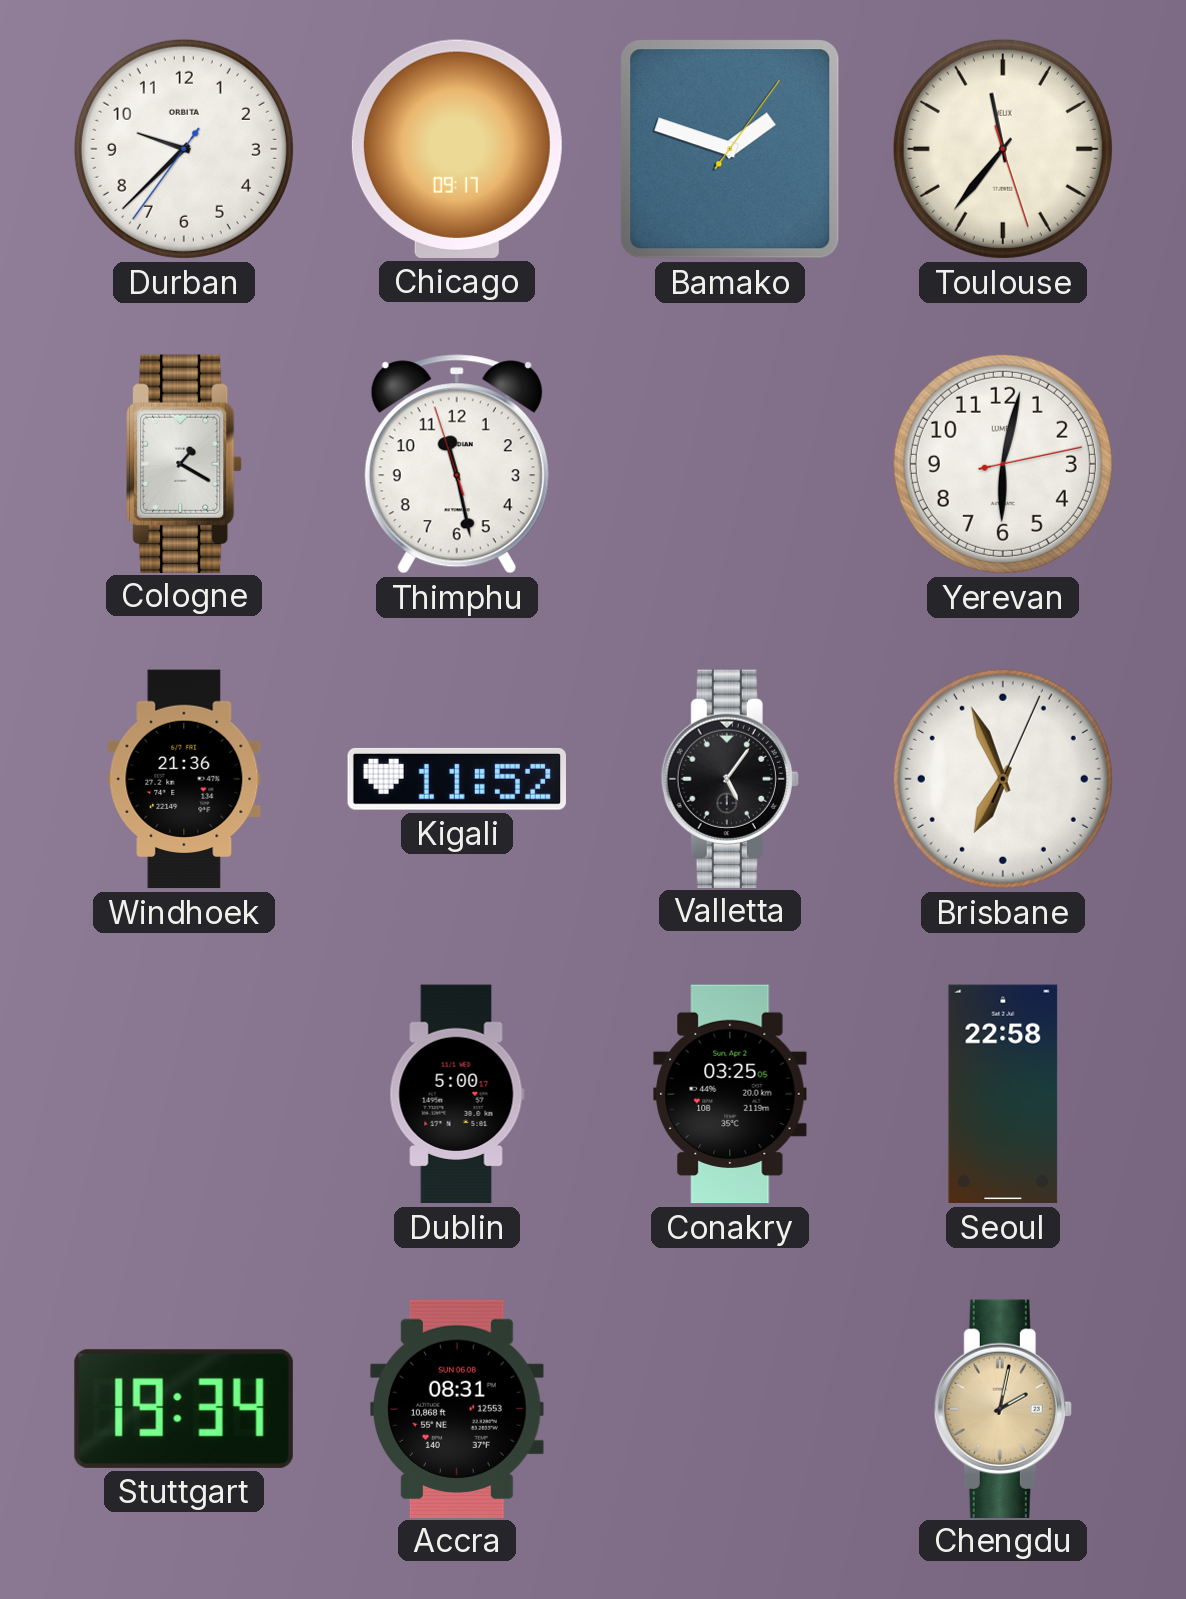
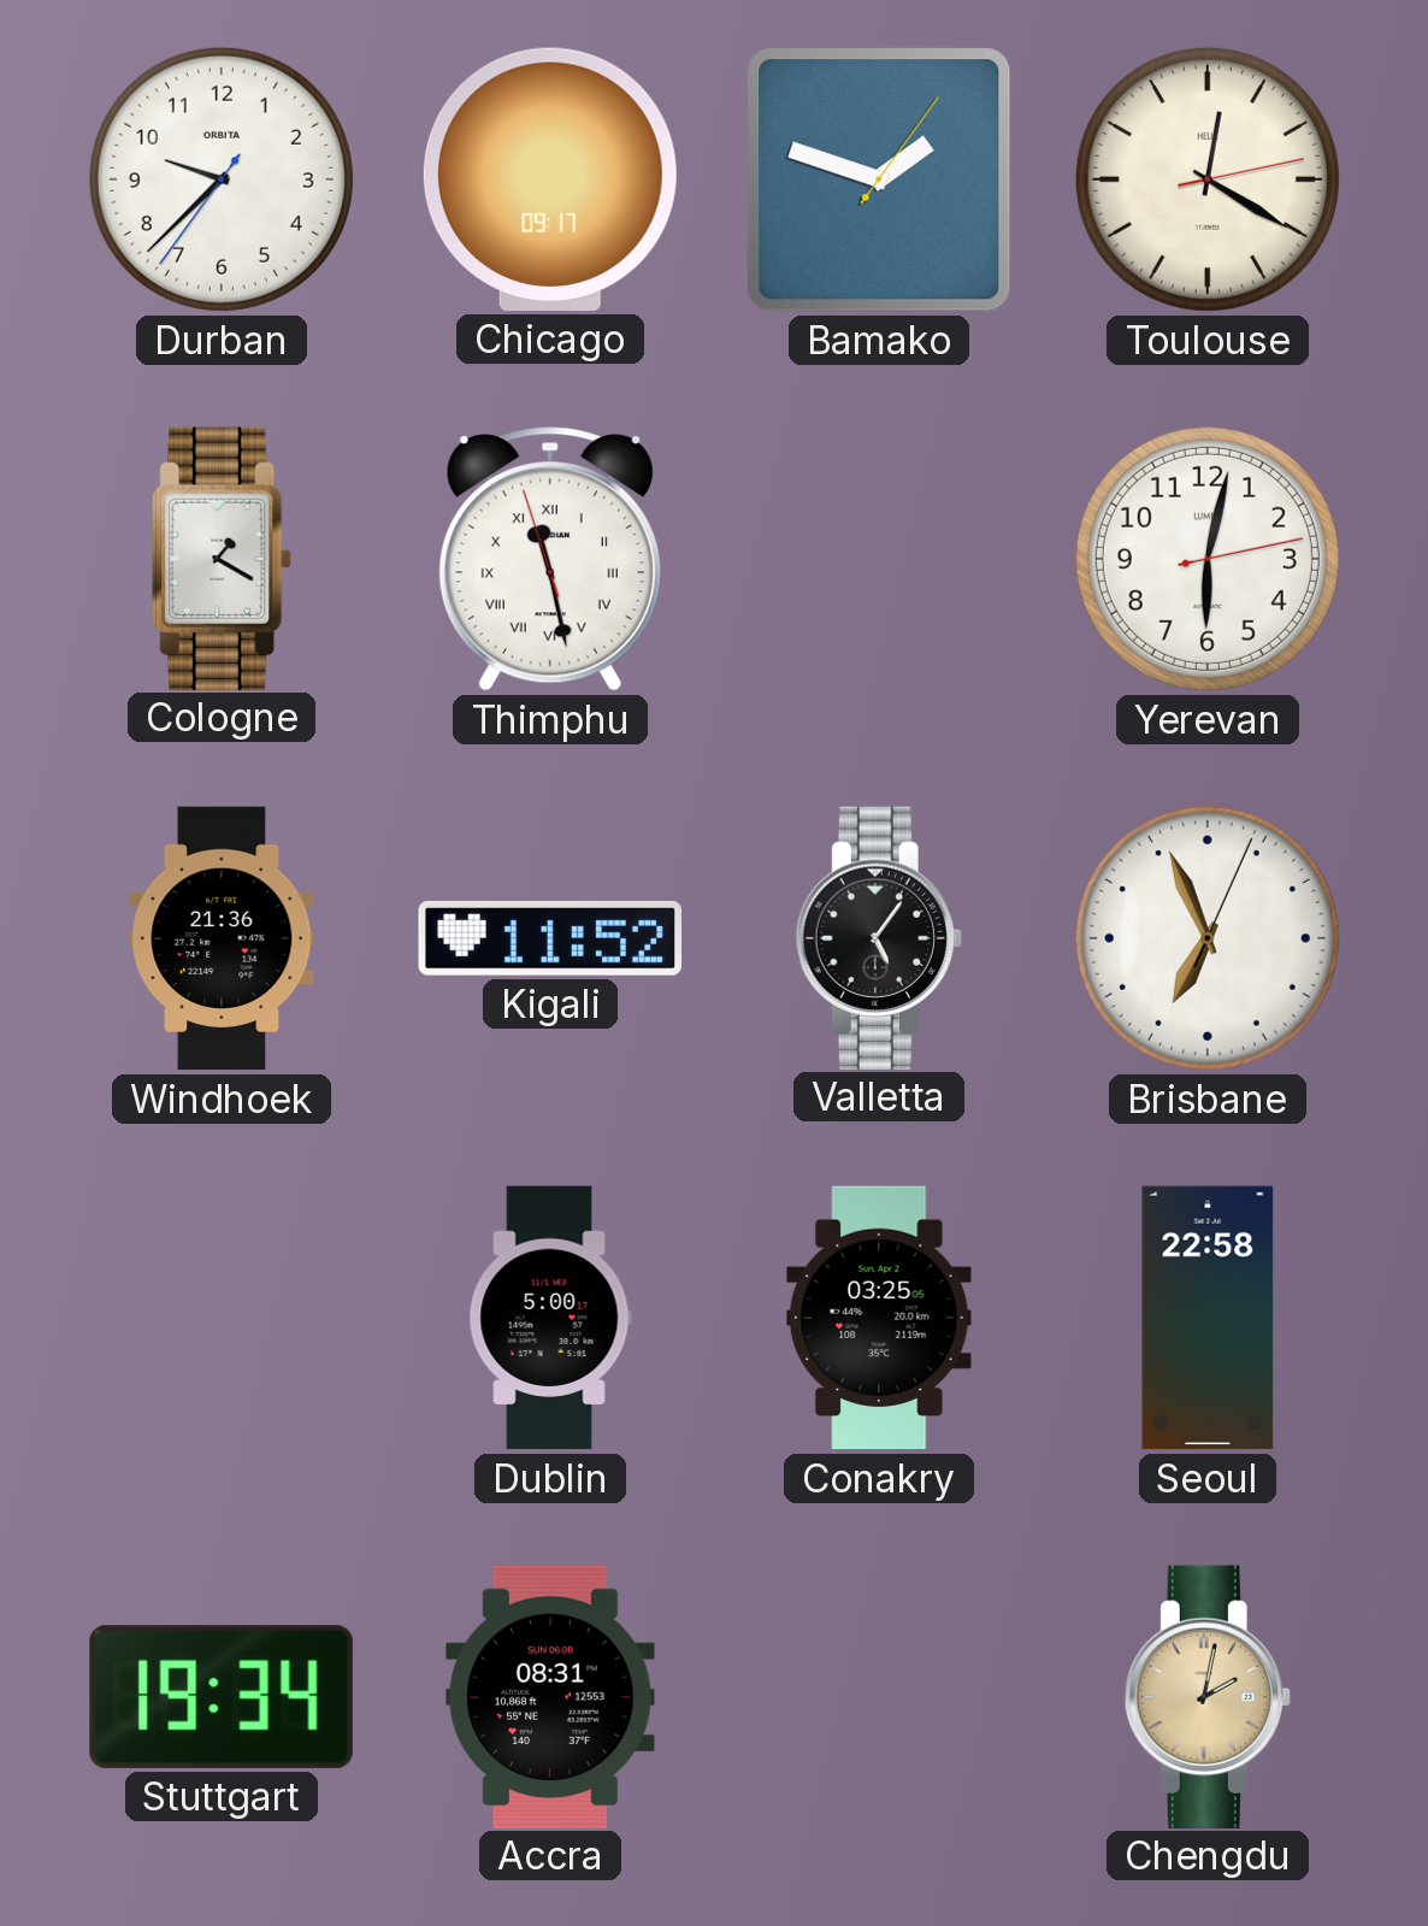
Toulouse: 11:36 -> 12:20
Thimphu numerals: Arabic -> Roman
